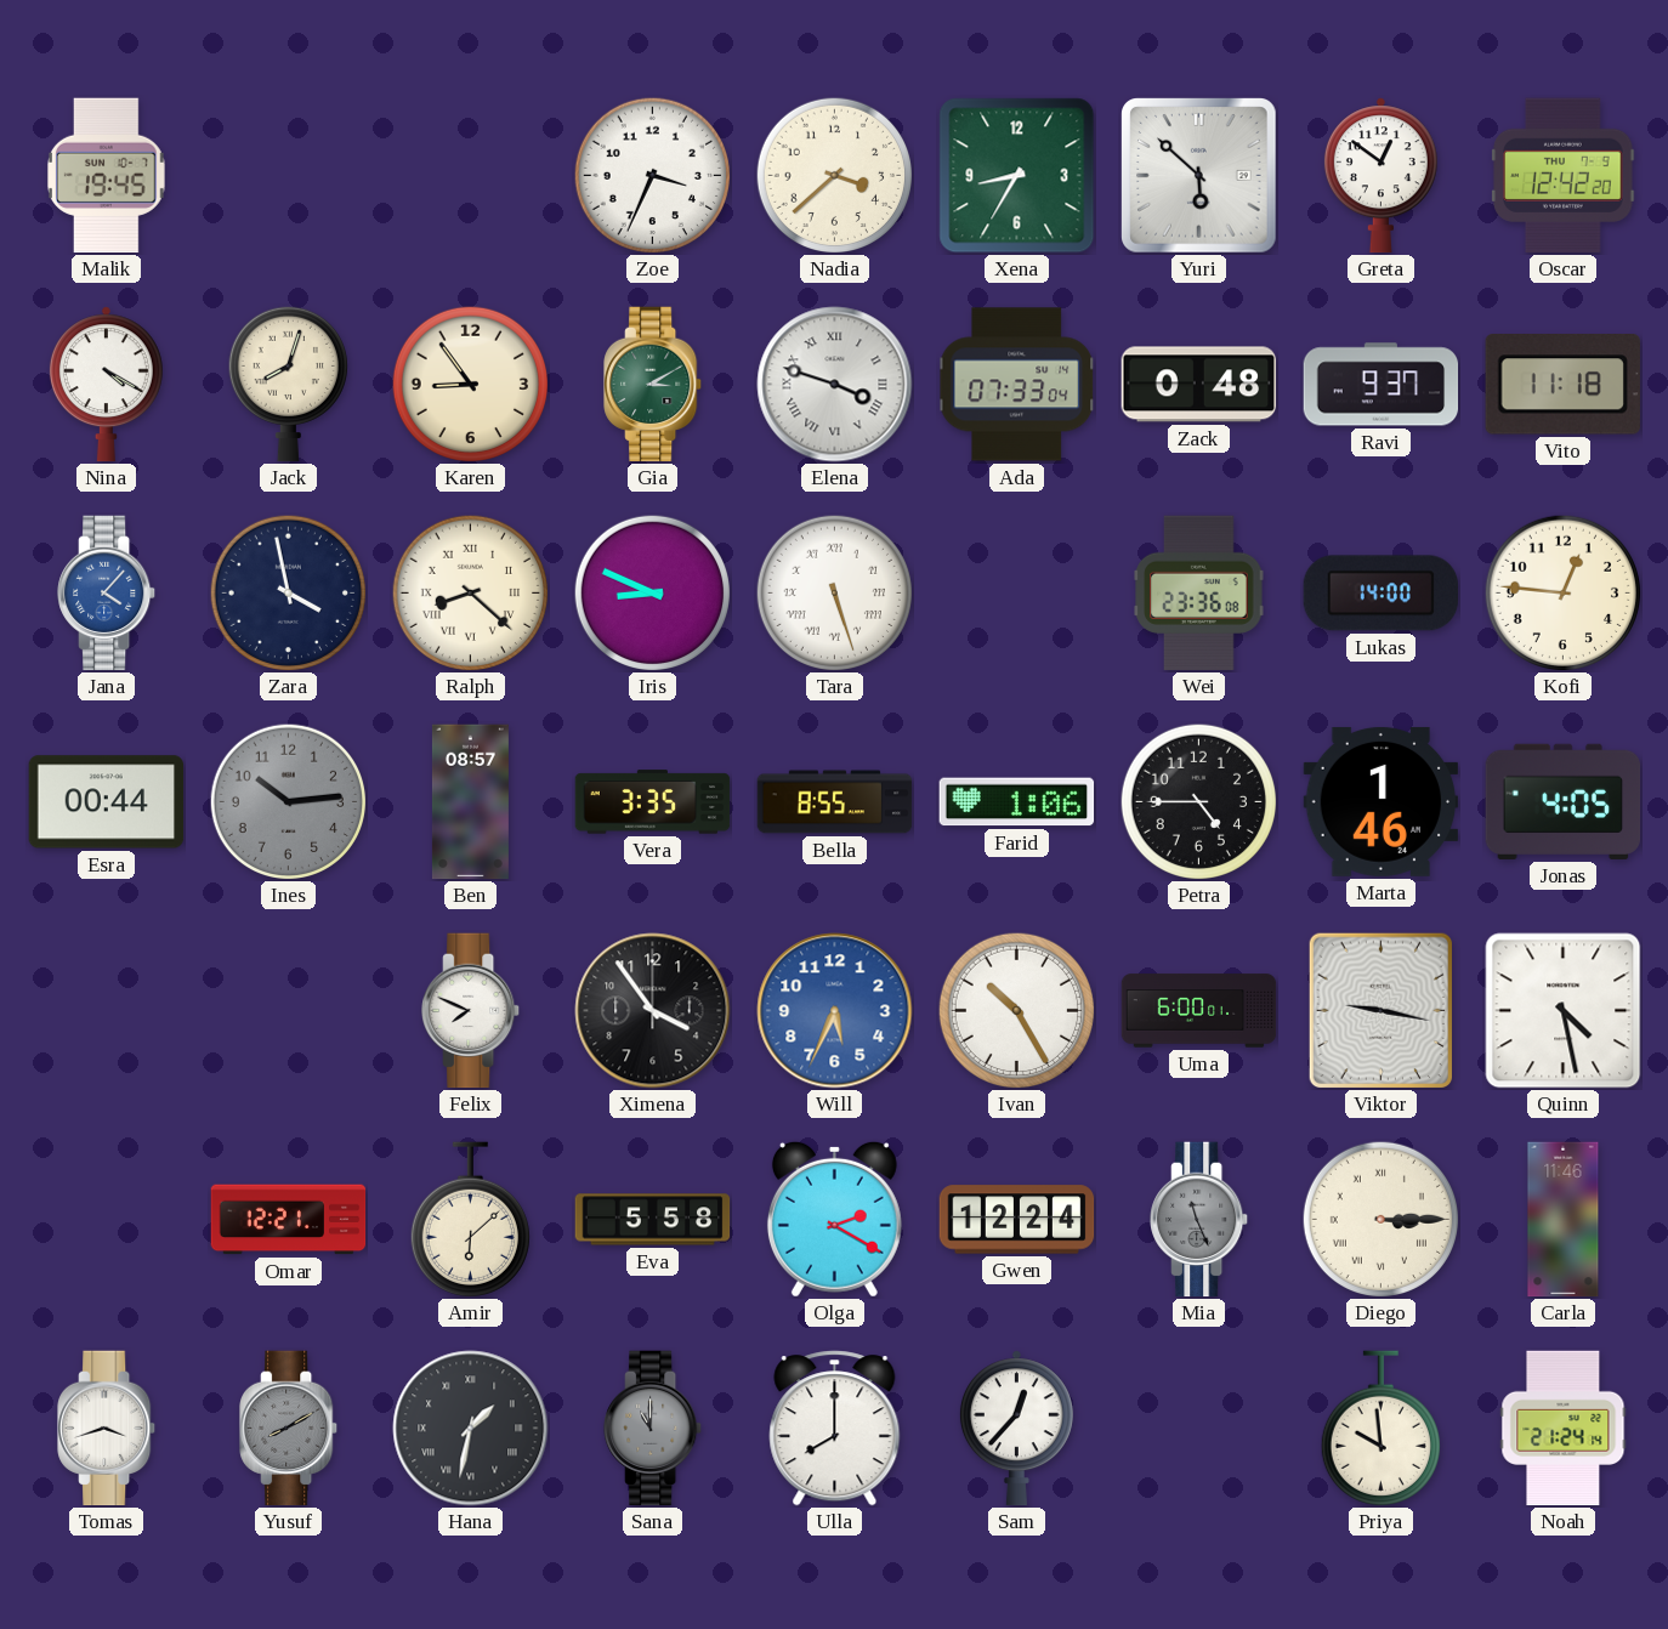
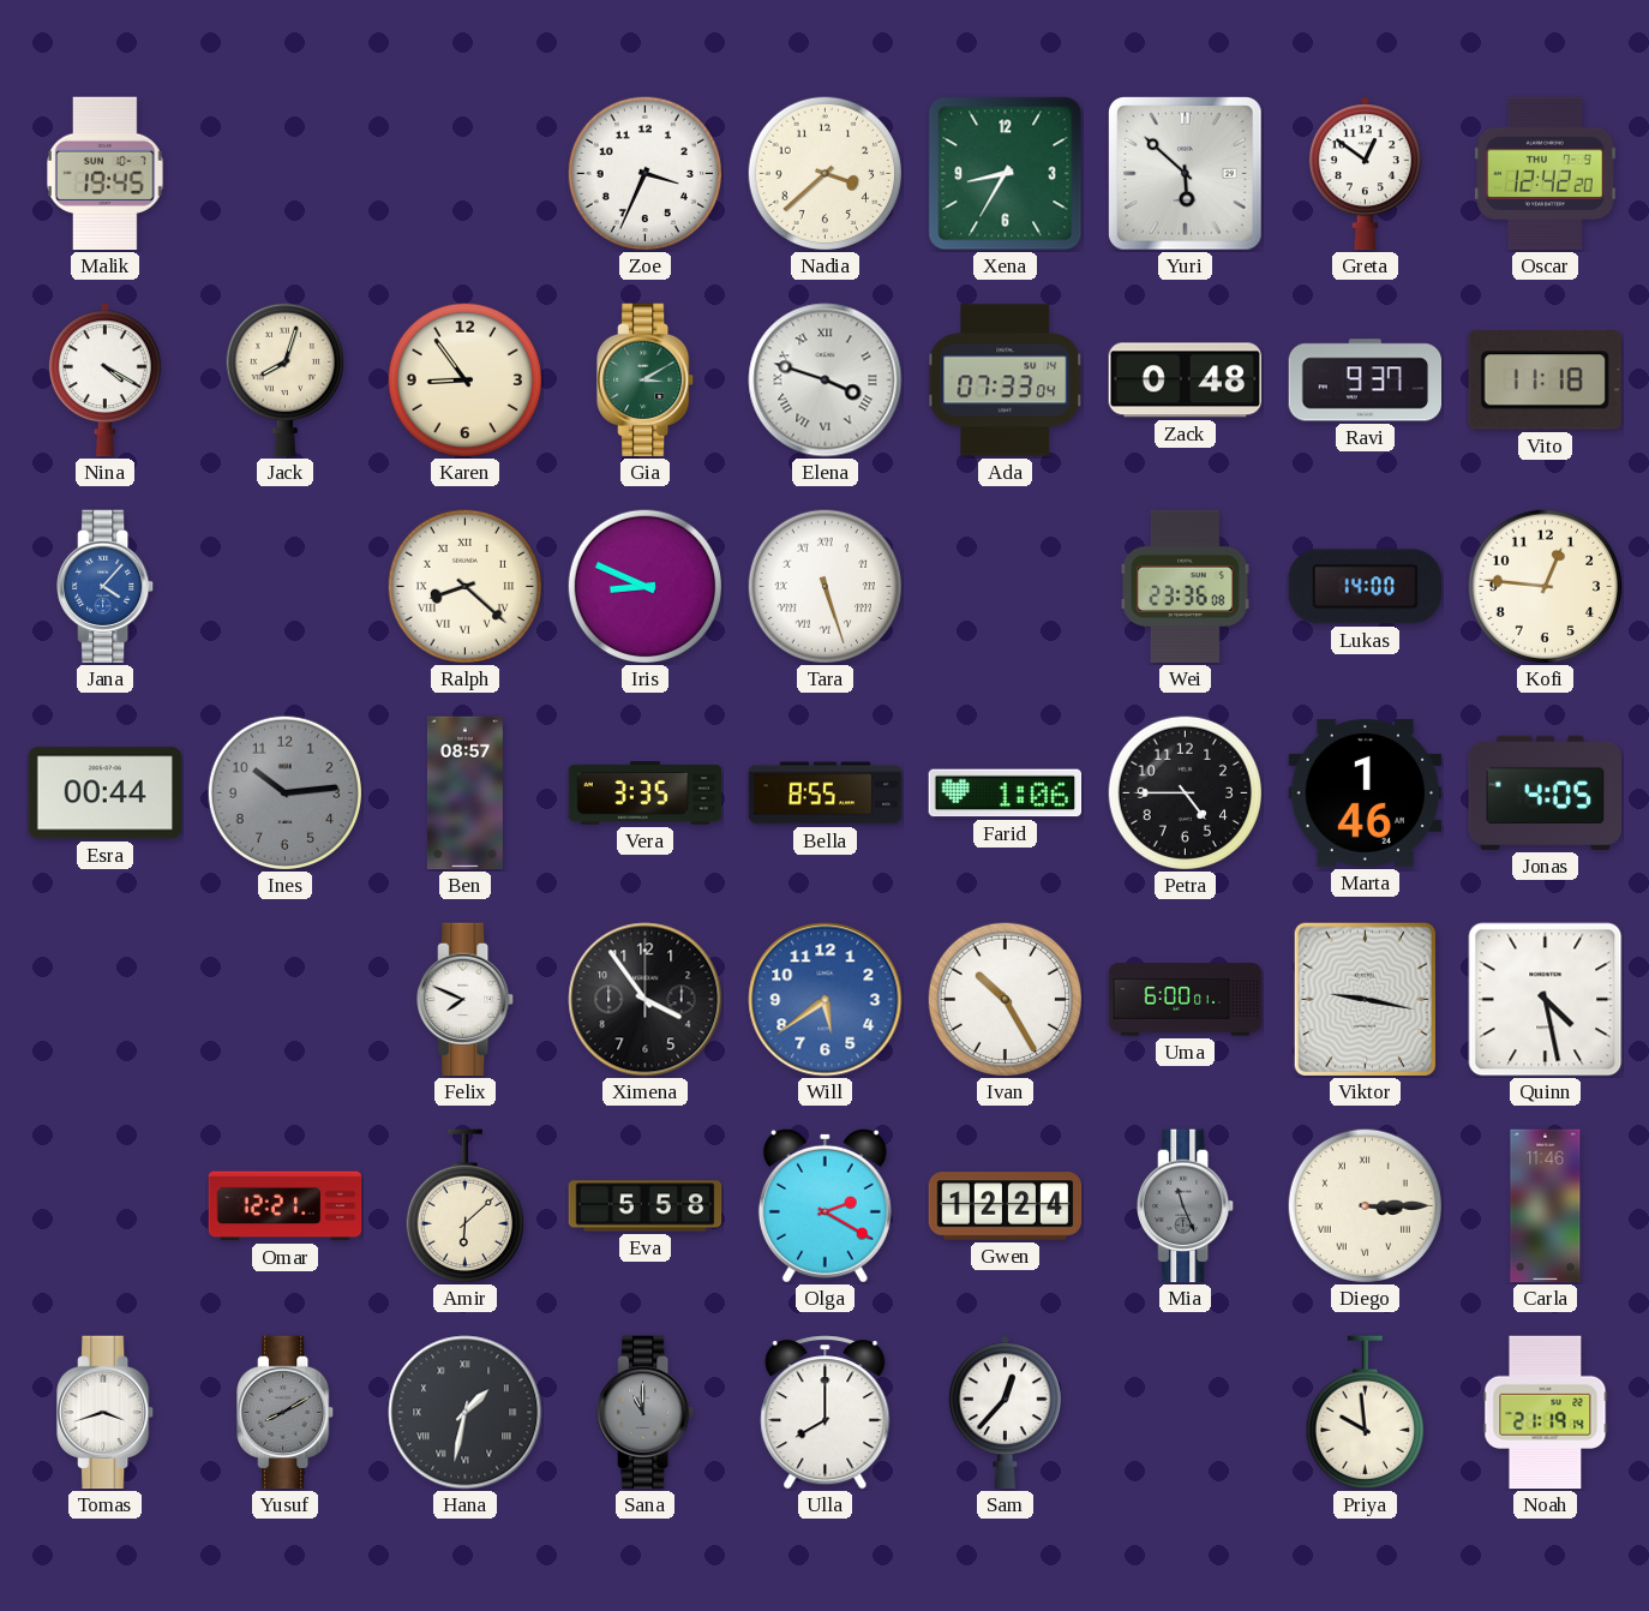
Zara: 3:58 -> none
Will: 5:34 -> 5:39
Noah: 21:24 -> 21:19
